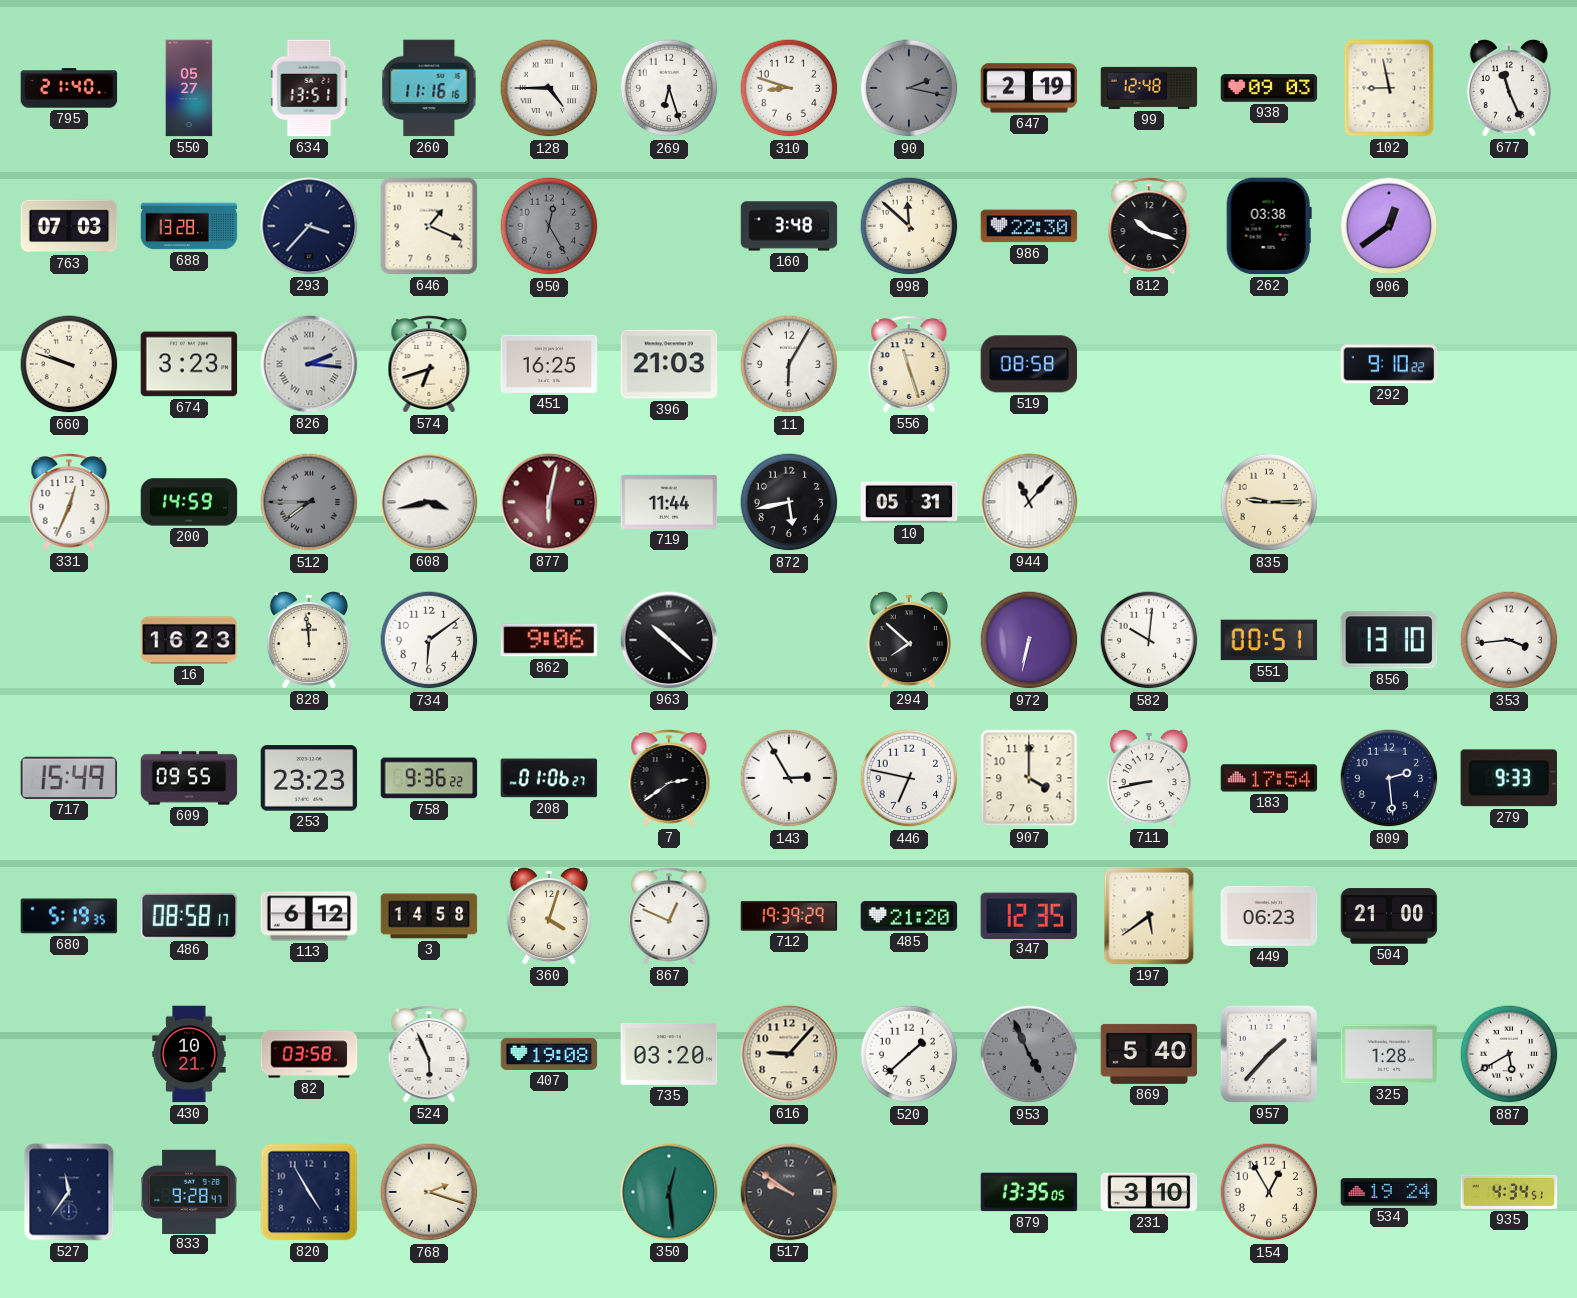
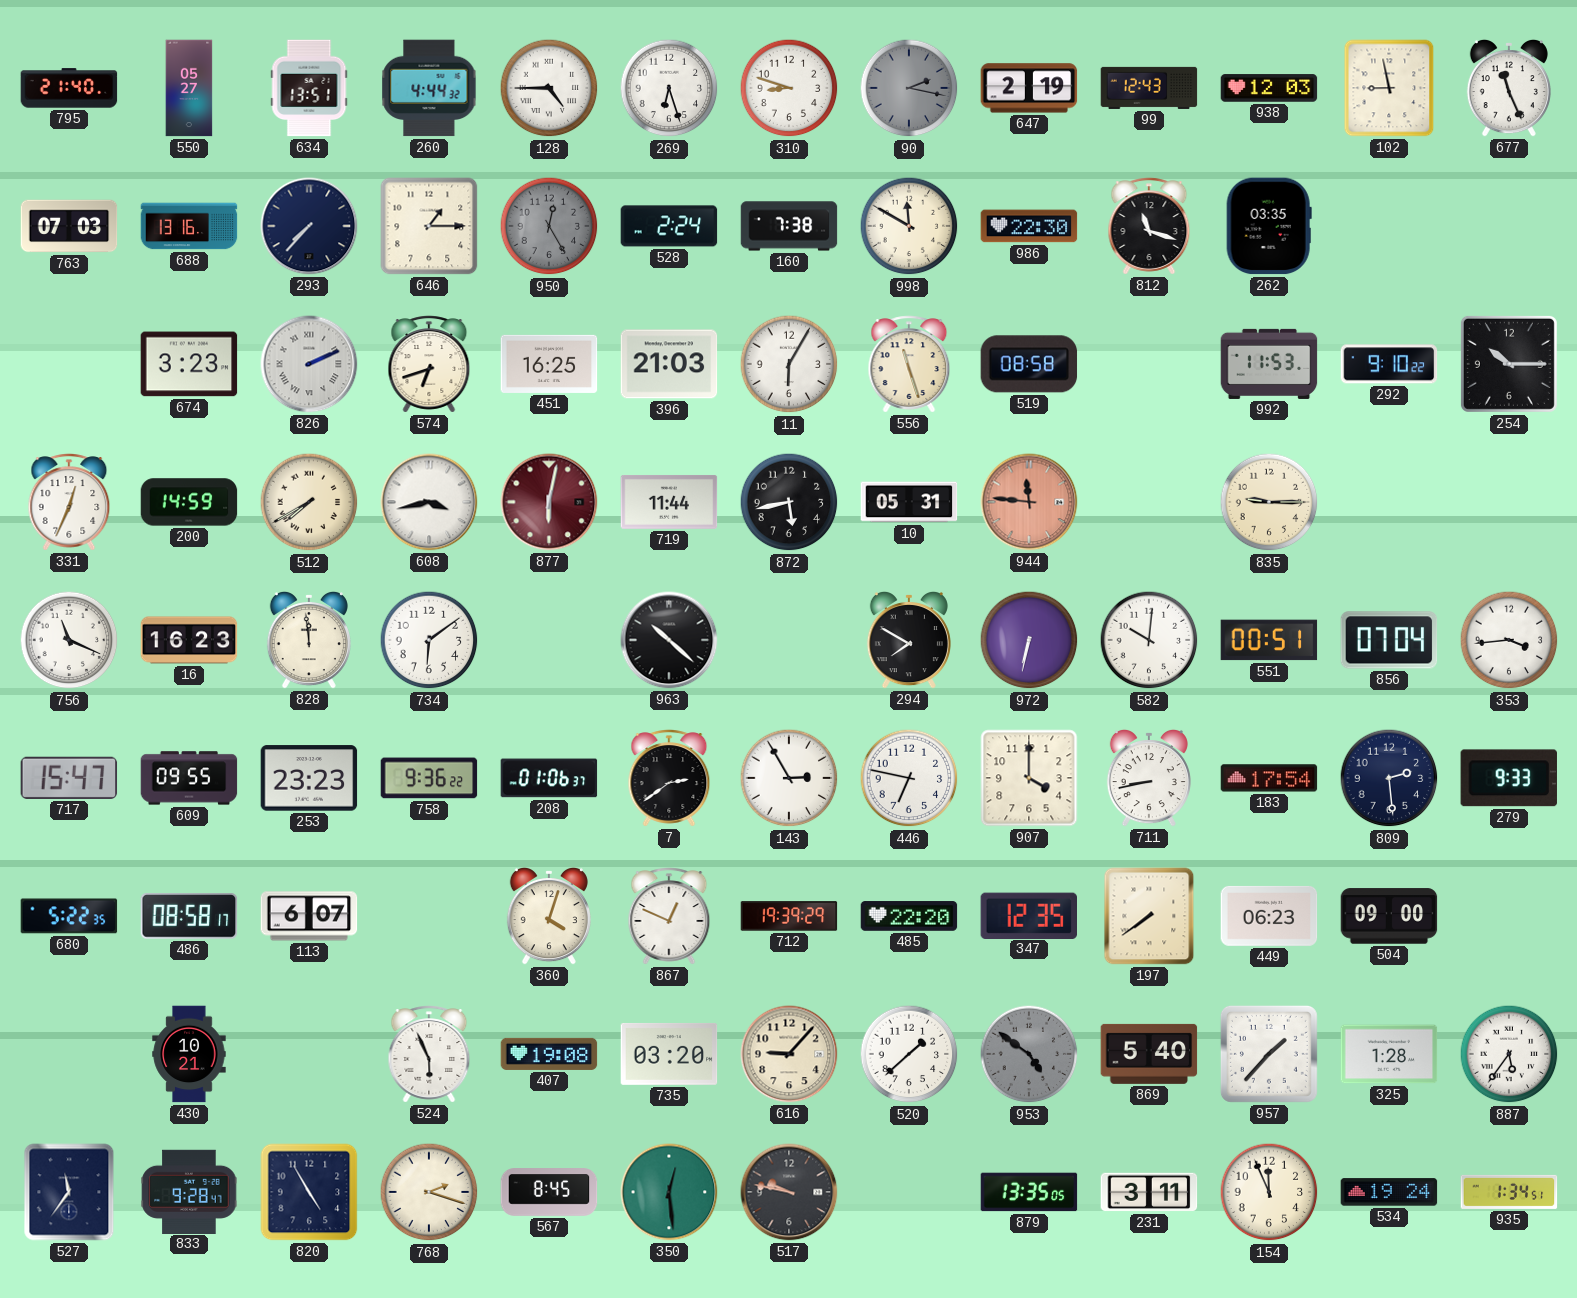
260: 11:16 -> 4:44
99: 12:48 -> 12:43
938: 09:03 -> 12:03
688: 13:28 -> 13:16
293: 3:37 -> 7:37
646: 1:19 -> 1:15
528: none -> 2:24
160: 3:48 -> 7:38
998: 11:52 -> 11:50
812: 10:18 -> 11:18
262: 03:38 -> 03:35
906: 12:39 -> none
660: 9:48 -> none
826: 2:16 -> 2:11
992: none -> 11:53
254: none -> 10:15
512: 7:45 -> 7:40
512 dial: grey -> cream
944: 11:07 -> 11:46
944 dial: white -> salmon
756: none -> 11:19
862: 9:06 -> none
294: 7:52 -> 7:50
856: 13:10 -> 07:04
717: 15:49 -> 15:47
208: 01:06:27 -> 01:06:37
680: 5:19 -> 5:22
113: 6:12 -> 6:07
3: 14:58 -> none
485: 21:20 -> 22:20
197: 5:39 -> 7:39
504: 21:00 -> 09:00
82: 03:58 -> none
953: 4:56 -> 4:51
887: 5:40 -> 5:36
567: none -> 8:45
517: 9:51 -> 9:47
231: 3:10 -> 3:11
154: 12:55 -> 11:56
935: 4:34 -> 1:34
